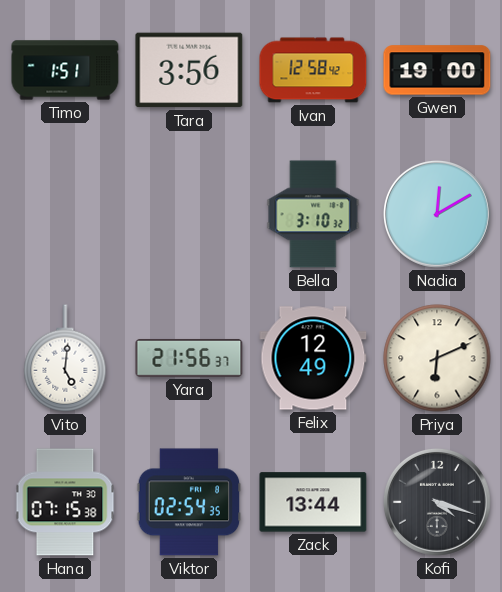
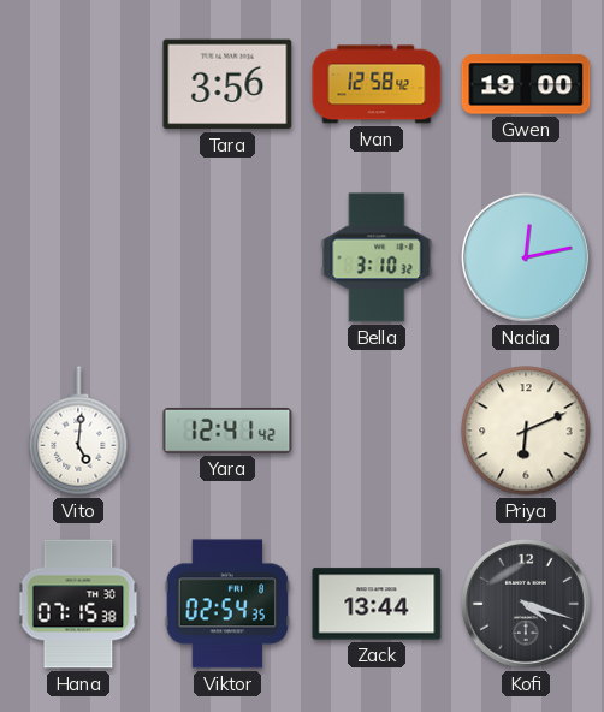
Timo: 1:51 -> none
Nadia: 12:10 -> 12:13
Yara: 21:56 -> 12:41
Felix: 12:49 -> none
